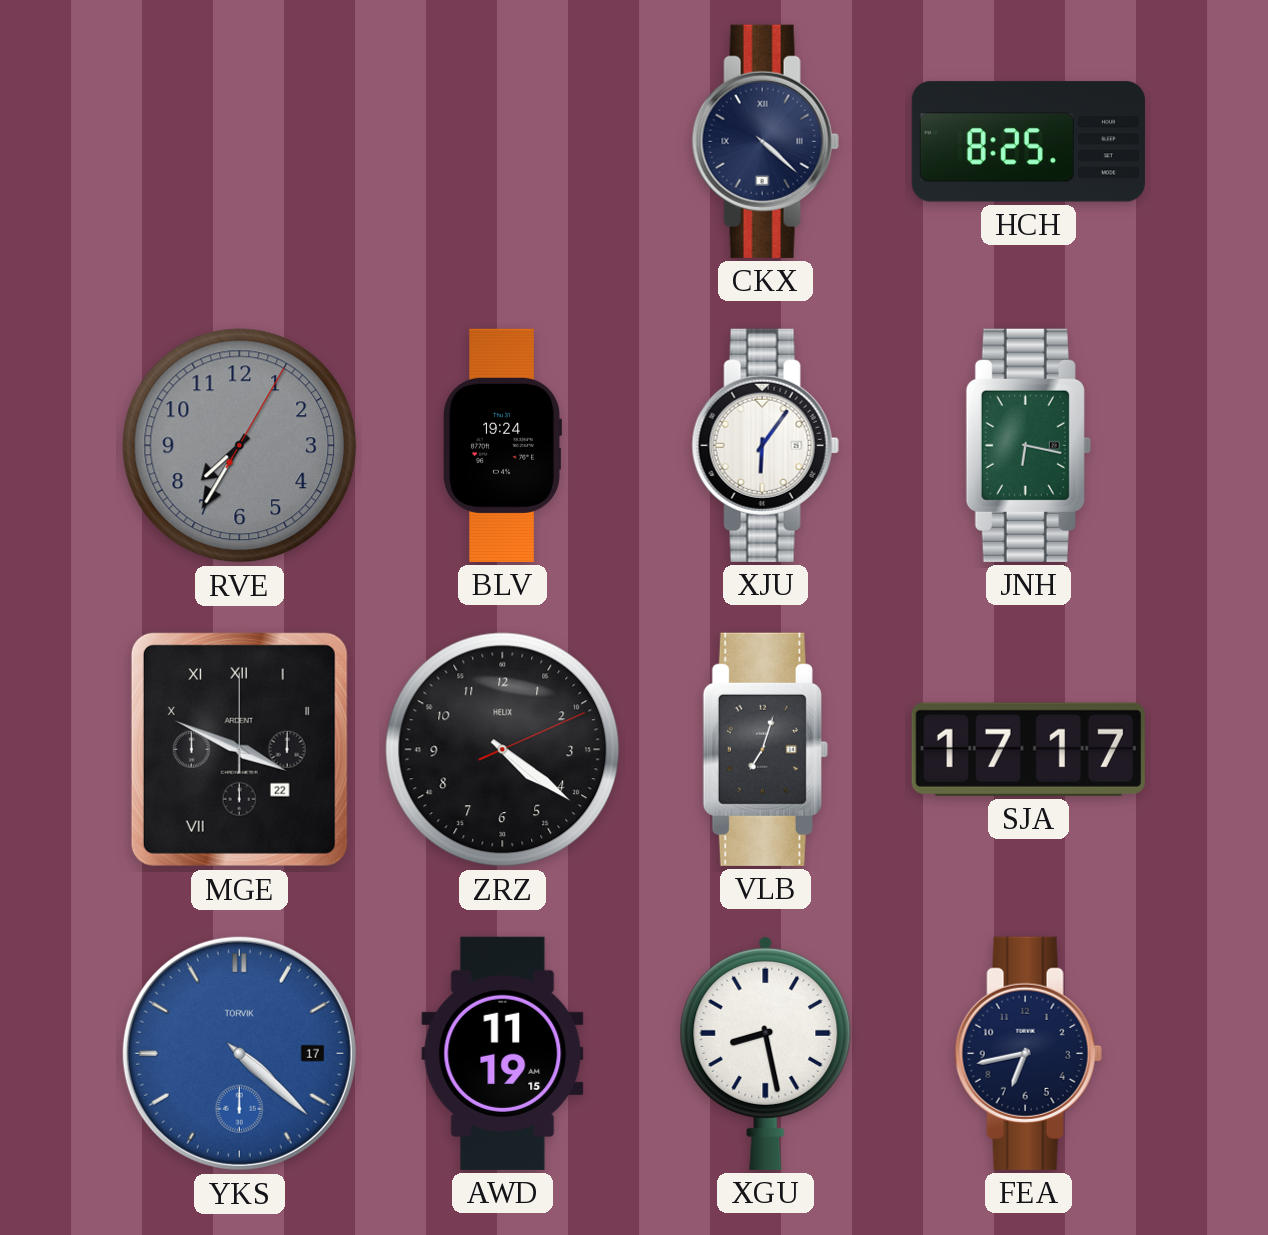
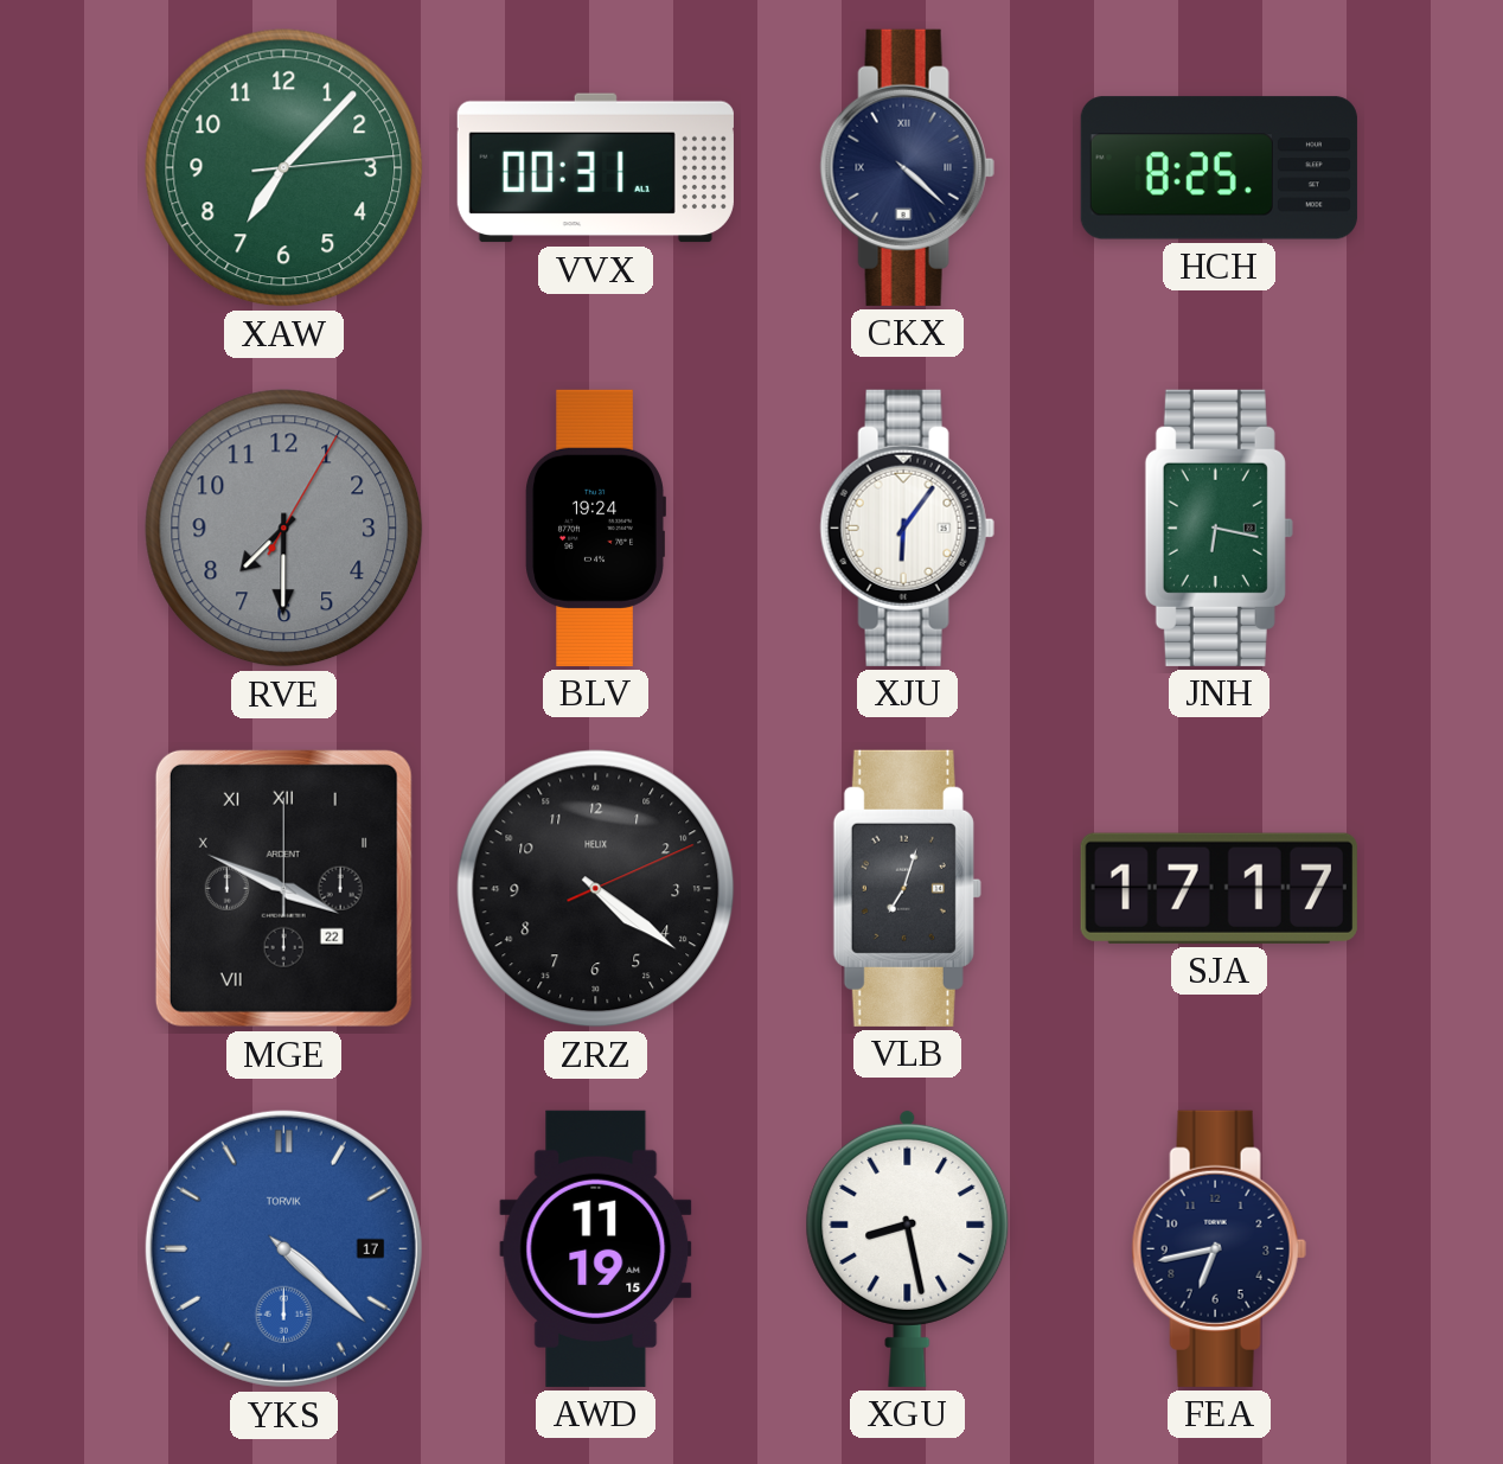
XAW: none -> 7:07
VVX: none -> 00:31
RVE: 7:35 -> 7:30
